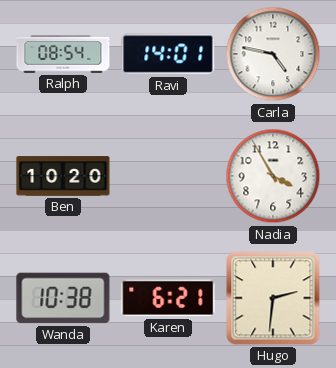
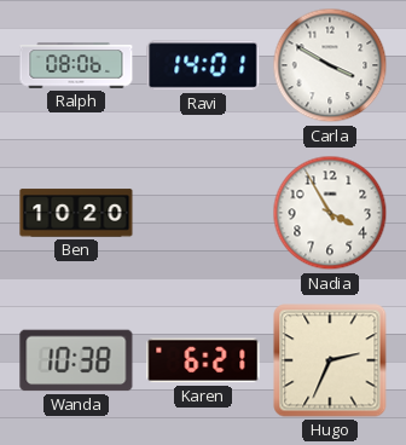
Ralph: 08:54 -> 08:06
Carla: 4:47 -> 3:50
Hugo: 2:31 -> 2:34
